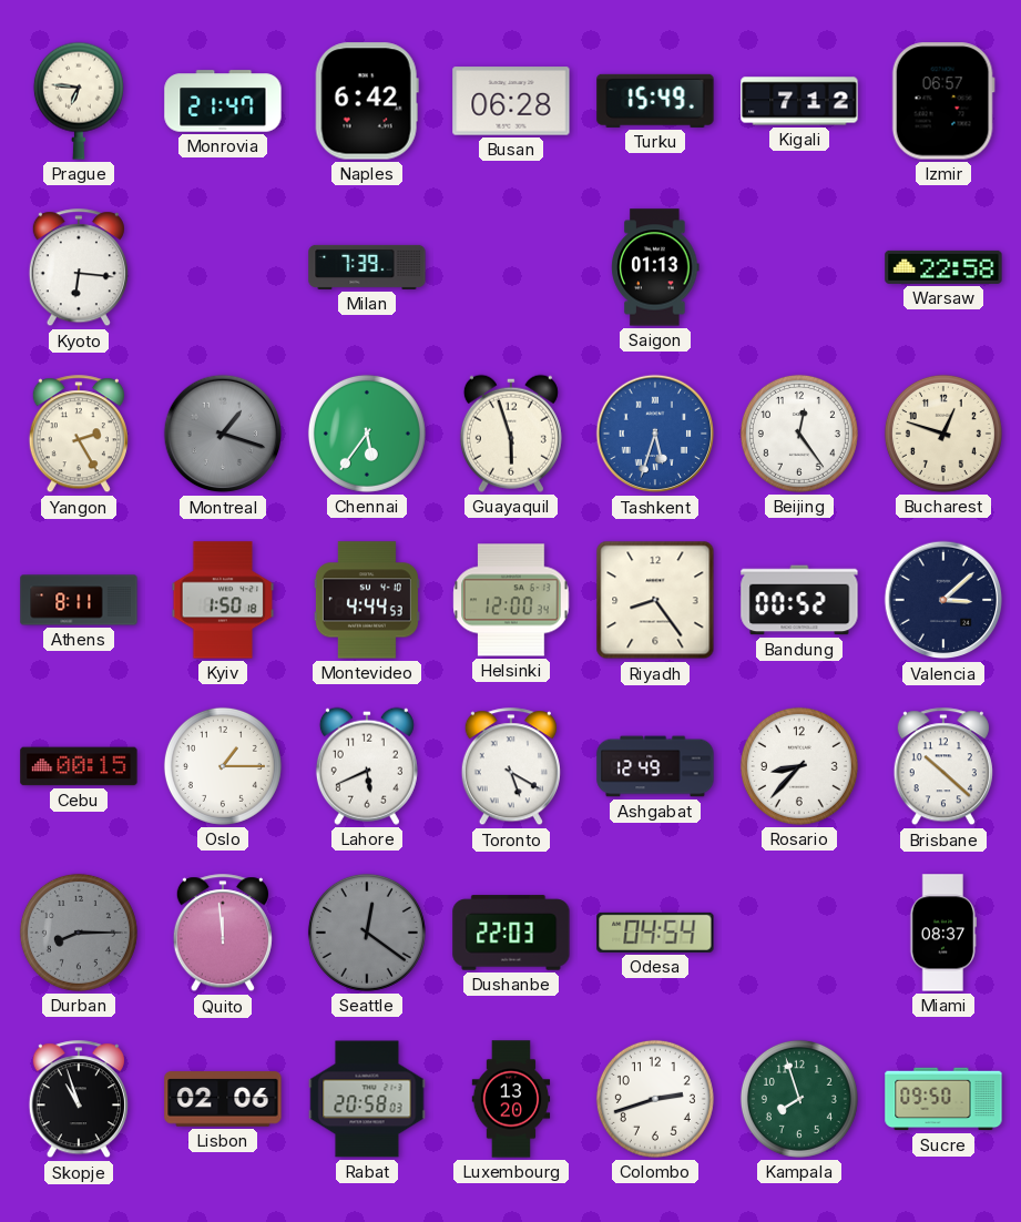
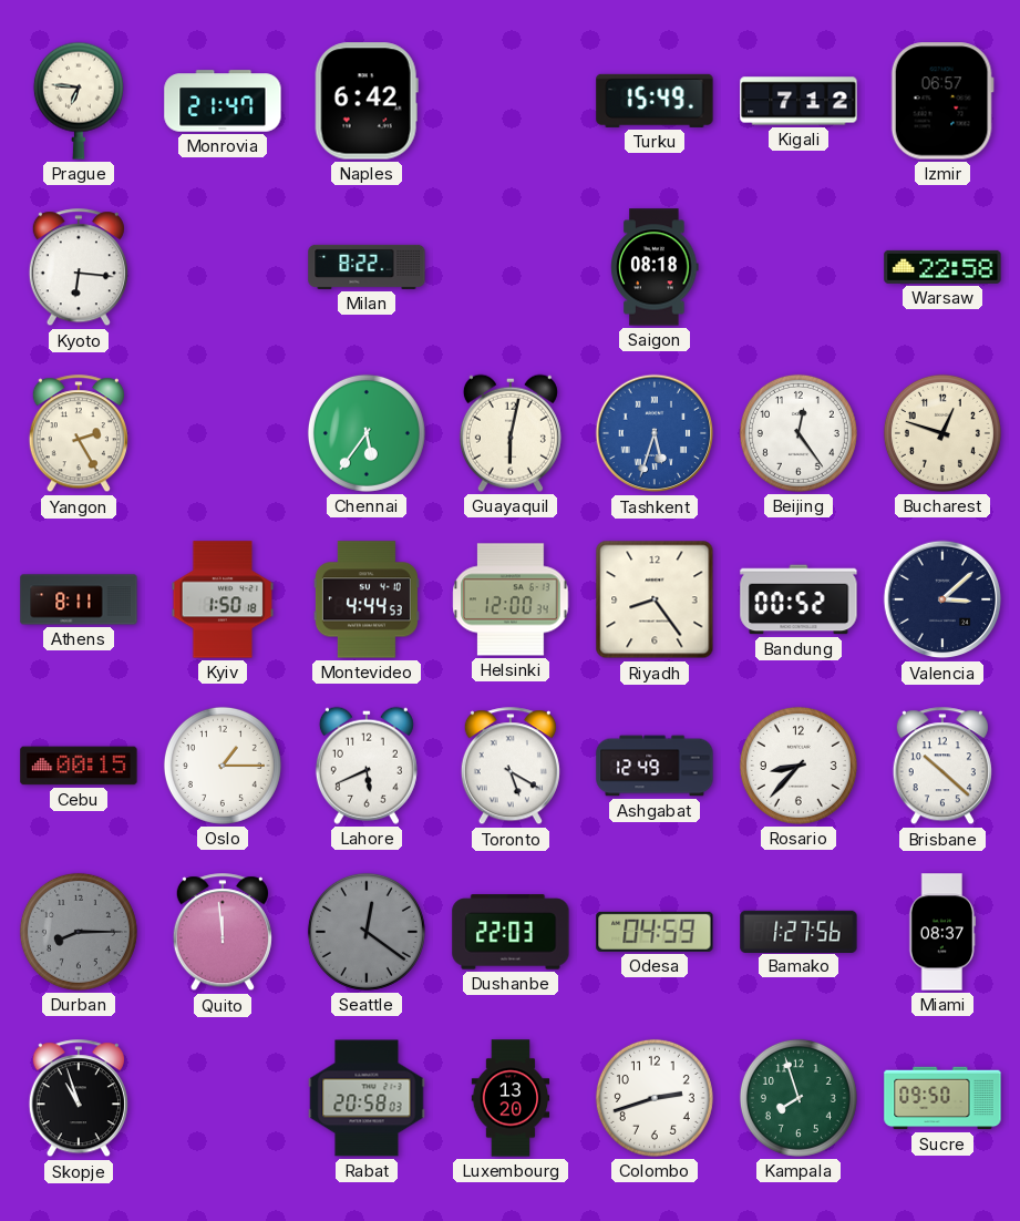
Busan: 06:28 -> none
Milan: 7:39 -> 8:22
Saigon: 01:13 -> 08:18
Montreal: 1:18 -> none
Guayaquil: 5:57 -> 6:02
Odesa: 04:54 -> 04:59
Bamako: none -> 1:27
Lisbon: 02:06 -> none
